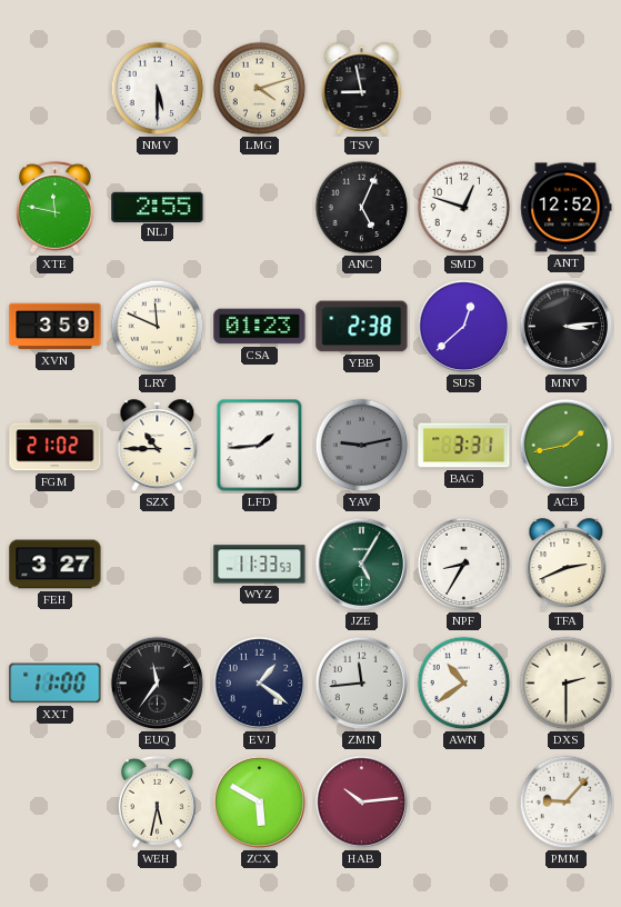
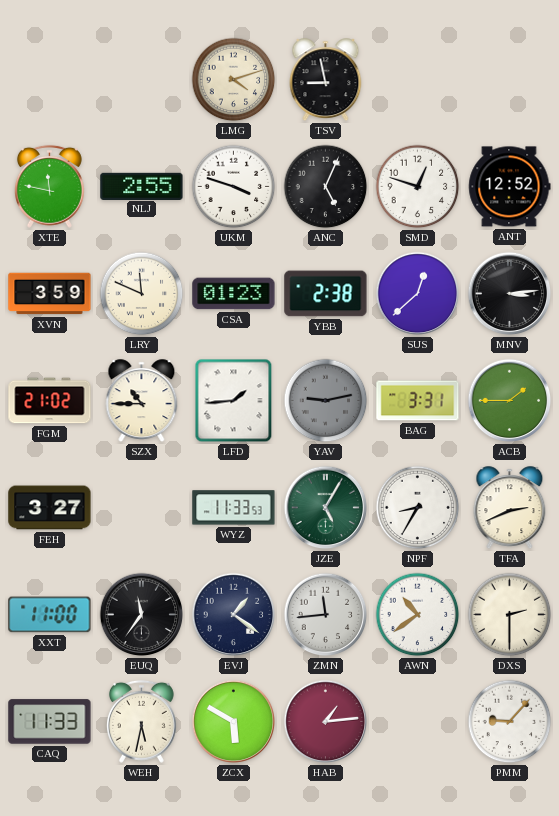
NMV: 5:30 -> none
UKM: none -> 3:48
ACB: 1:43 -> 1:45
CAQ: none -> 11:33
HAB: 10:14 -> 1:14
